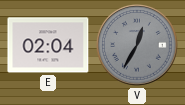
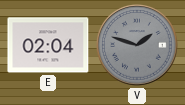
V: 12:35 -> 1:48
